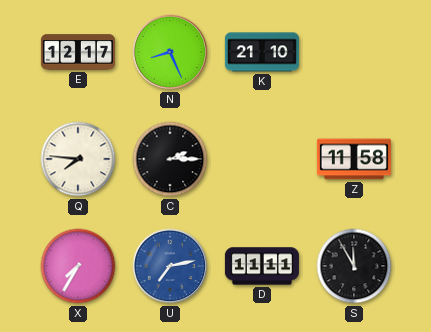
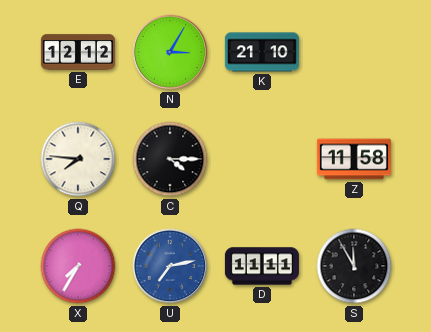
E: 12:17 -> 12:12
N: 8:26 -> 3:05
C: 2:15 -> 4:15
